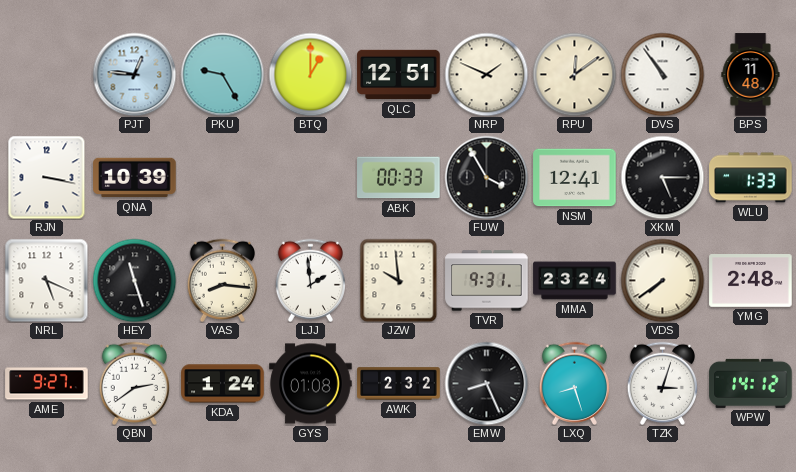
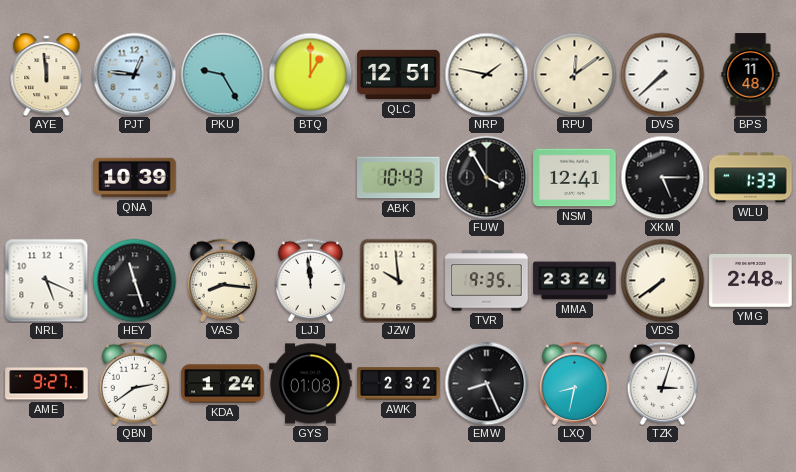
AYE: none -> 11:59
NRP: 1:49 -> 1:47
DVS: 10:54 -> 7:38
RJN: 3:17 -> none
ABK: 00:33 -> 10:43
LJJ: 1:59 -> 11:59
TVR: 9:31 -> 9:35
LXQ: 8:27 -> 8:32
WPW: 14:12 -> none
